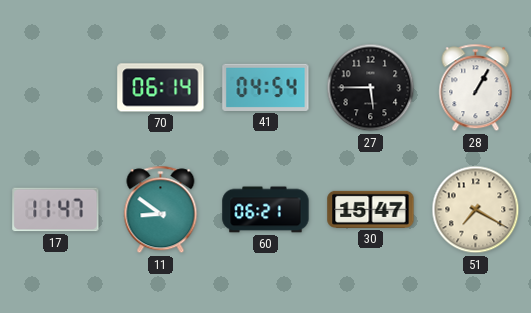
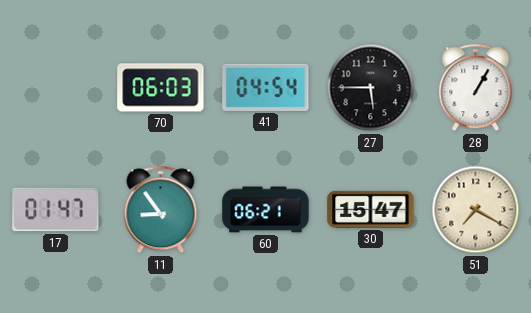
70: 06:14 -> 06:03
17: 11:47 -> 01:47
11: 8:51 -> 8:54
